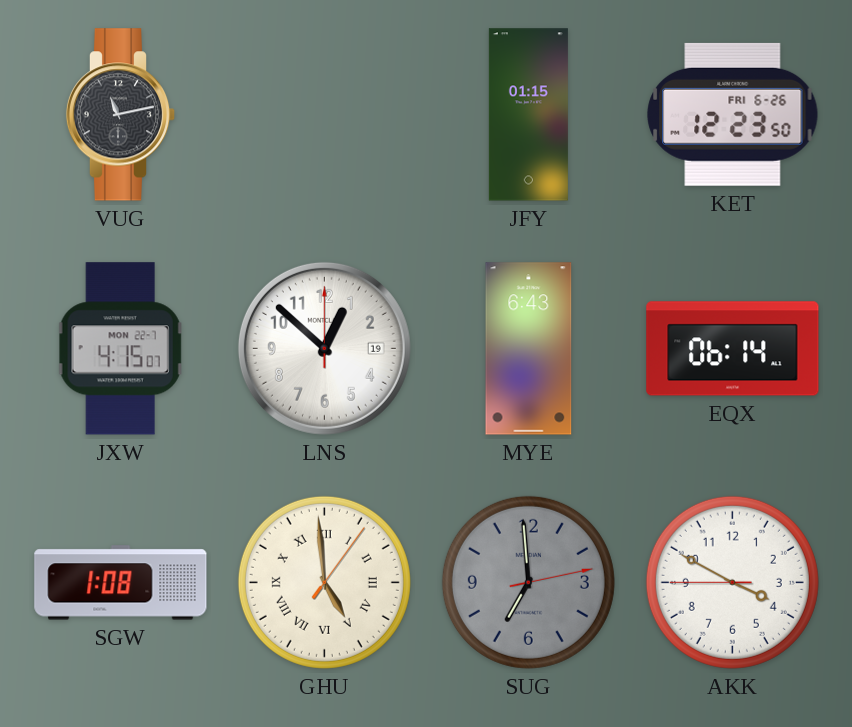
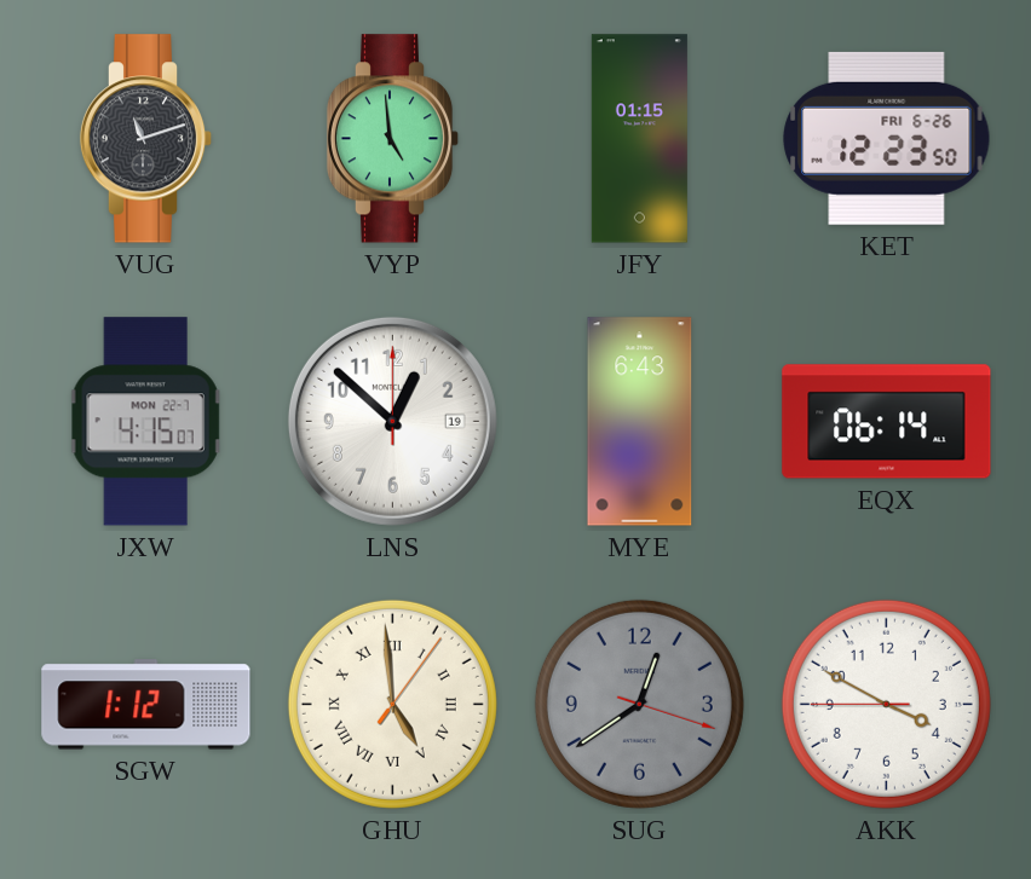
VUG: 11:13 -> 11:12
VYP: none -> 4:59
SGW: 1:08 -> 1:12
SUG: 6:59 -> 12:39
